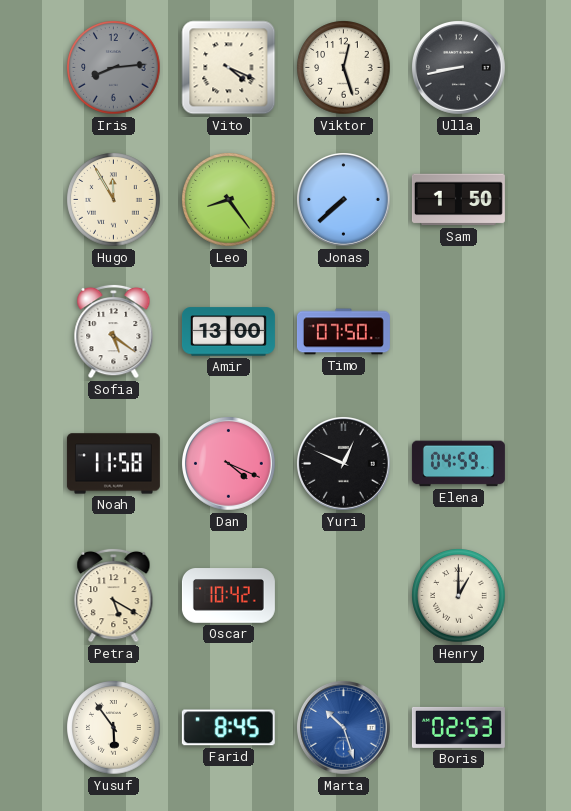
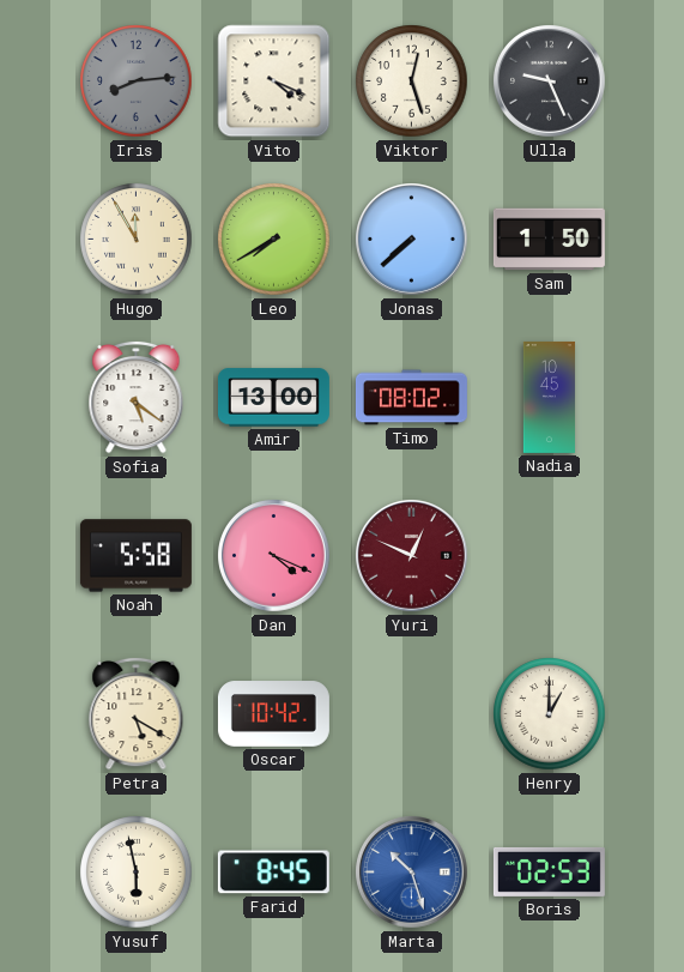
Ulla: 8:43 -> 9:26
Leo: 8:24 -> 7:40
Timo: 07:50 -> 08:02
Nadia: none -> 10:45
Noah: 11:58 -> 5:58
Yuri dial: black -> burgundy
Elena: 04:59 -> none
Yusuf: 5:54 -> 5:58
